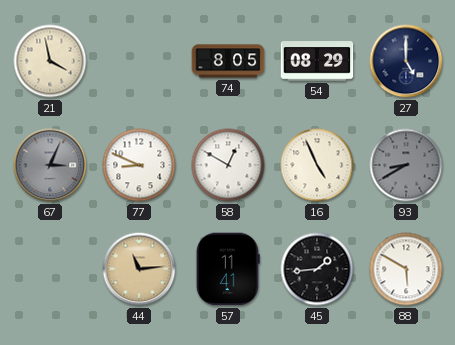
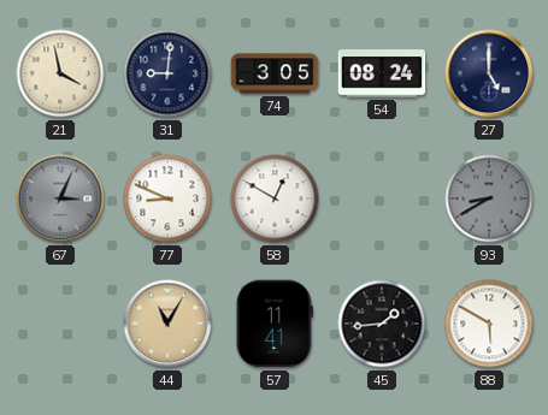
31: none -> 9:01
74: 8:05 -> 3:05
54: 08:29 -> 08:24
16: 4:56 -> none
44: 11:14 -> 11:05
